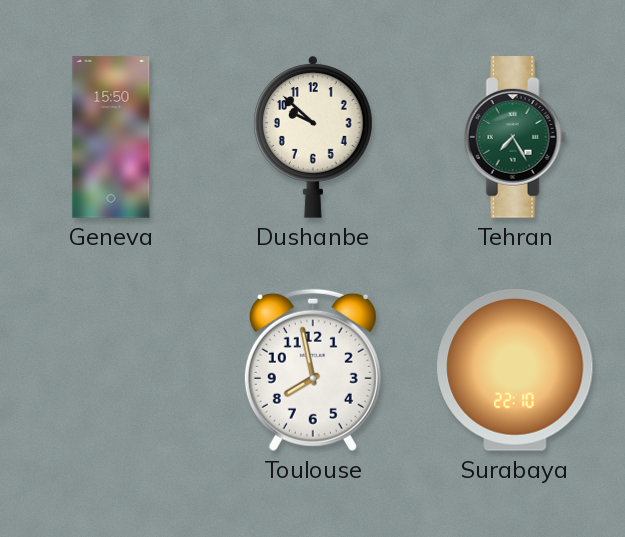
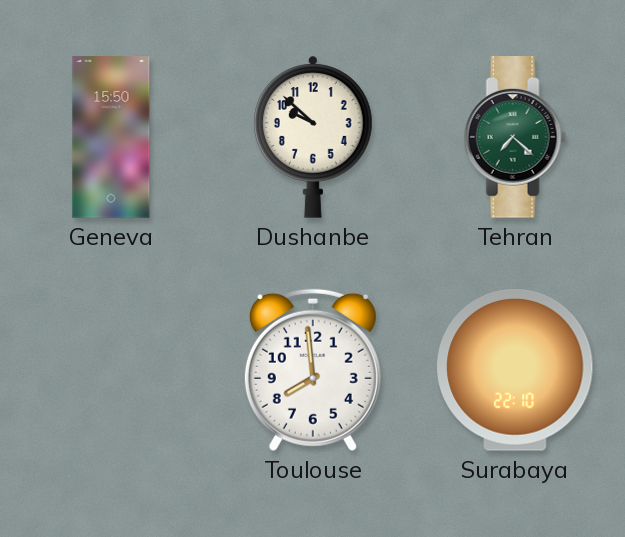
Tehran: 7:25 -> 7:22
Toulouse: 7:58 -> 7:59
